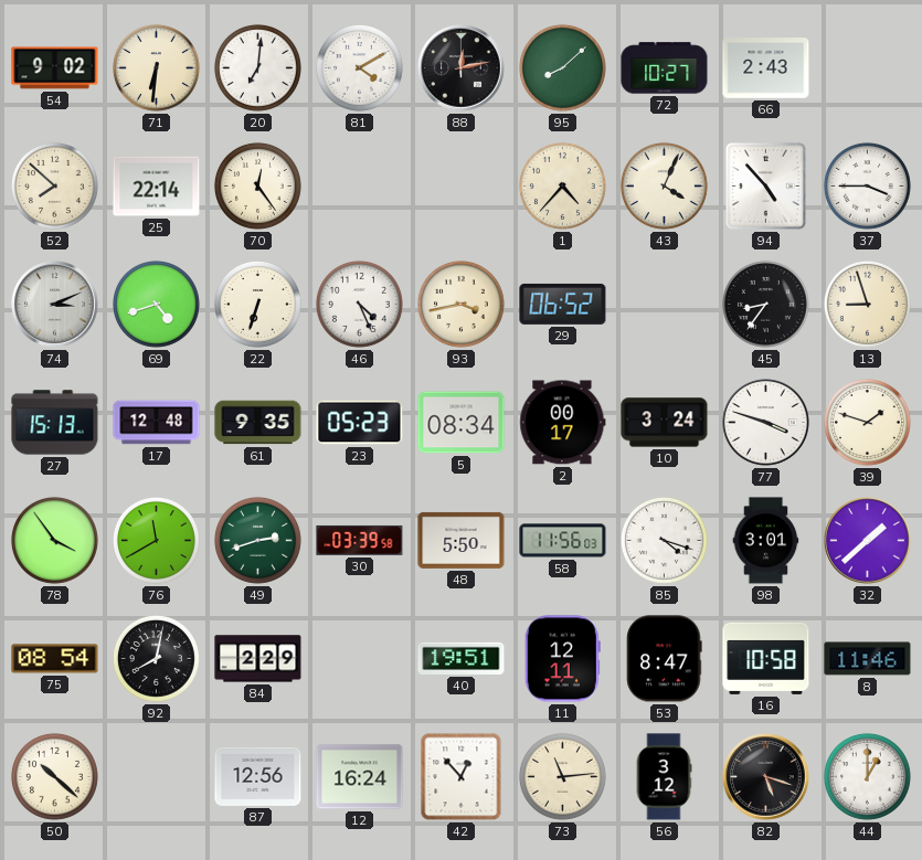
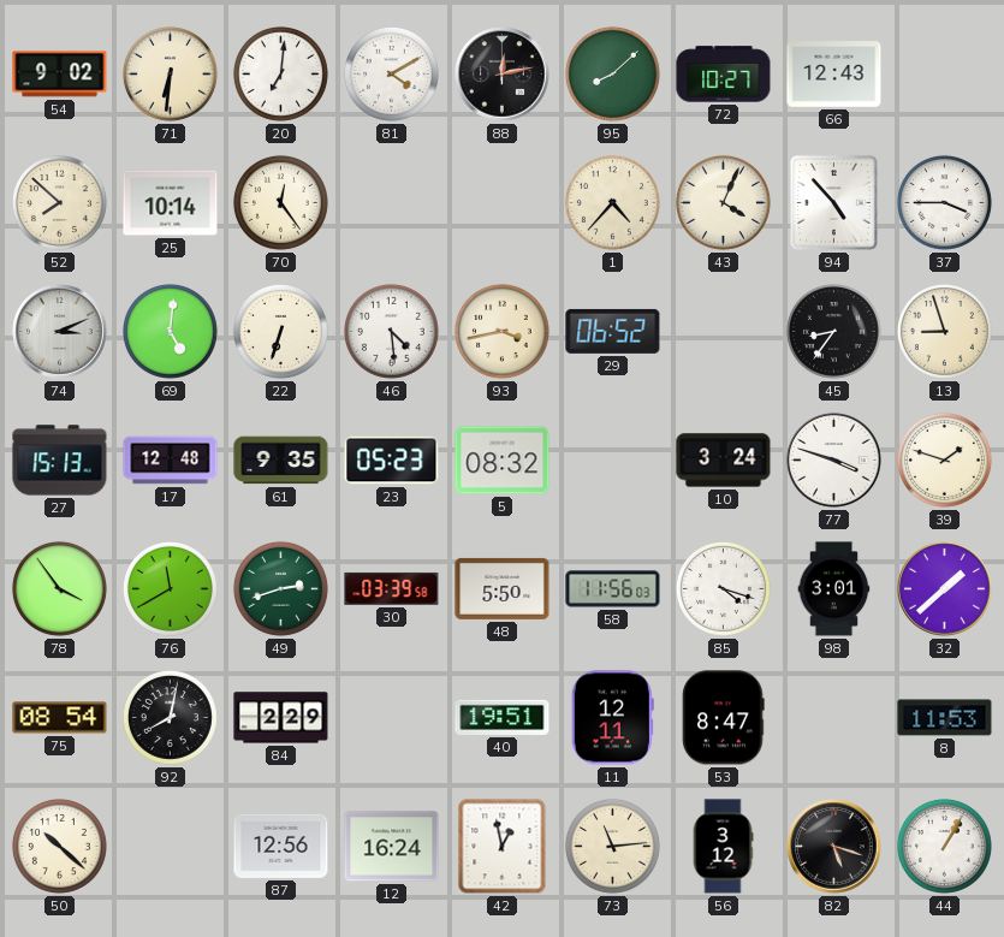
66: 2:43 -> 12:43
25: 22:14 -> 10:14
69: 4:42 -> 5:01
46: 4:26 -> 4:29
5: 08:34 -> 08:32
2: 00:17 -> none
16: 10:58 -> none
8: 11:46 -> 11:53
42: 12:53 -> 12:58
44: 1:00 -> 1:05
